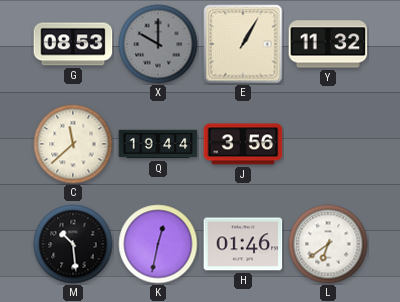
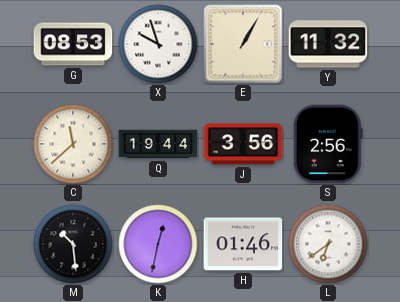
X: 10:00 -> 9:57
X dial: grey -> white
S: none -> 2:56
